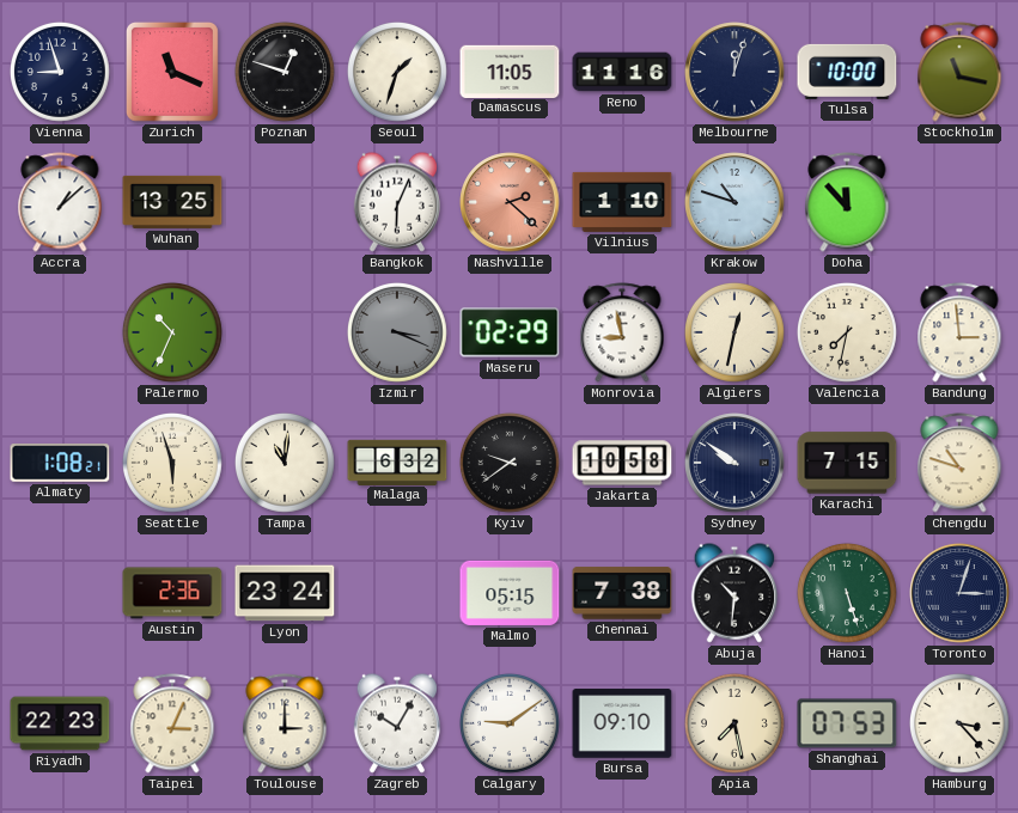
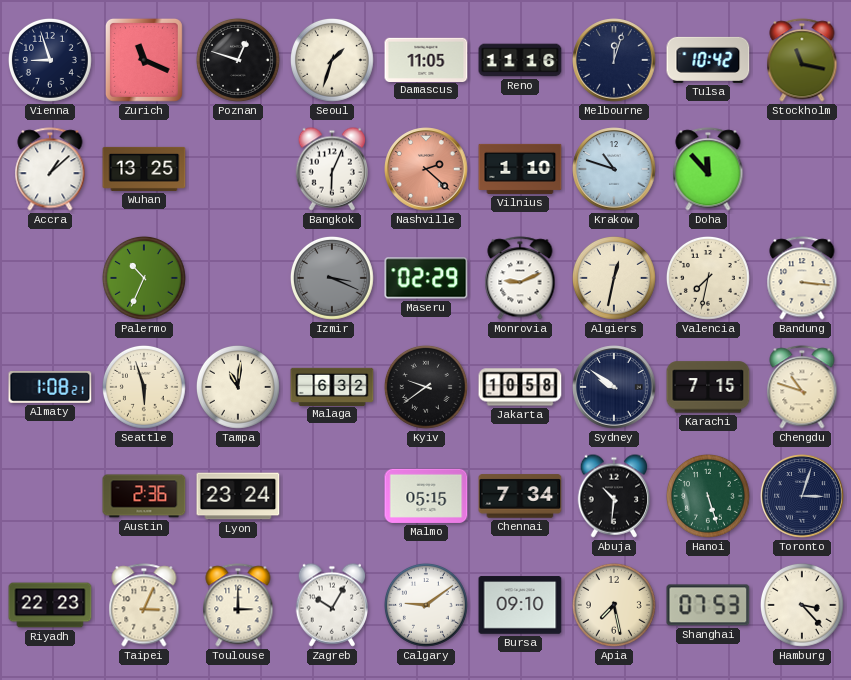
Tulsa: 10:00 -> 10:42
Monrovia: 8:58 -> 9:11
Bandung: 2:59 -> 3:16
Chennai: 7:38 -> 7:34
